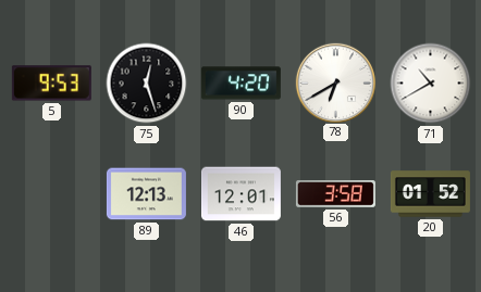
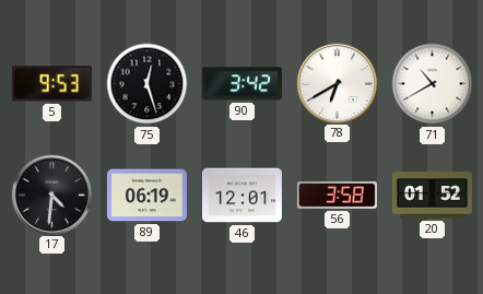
90: 4:20 -> 3:42
17: none -> 4:31
89: 12:13 -> 06:19
